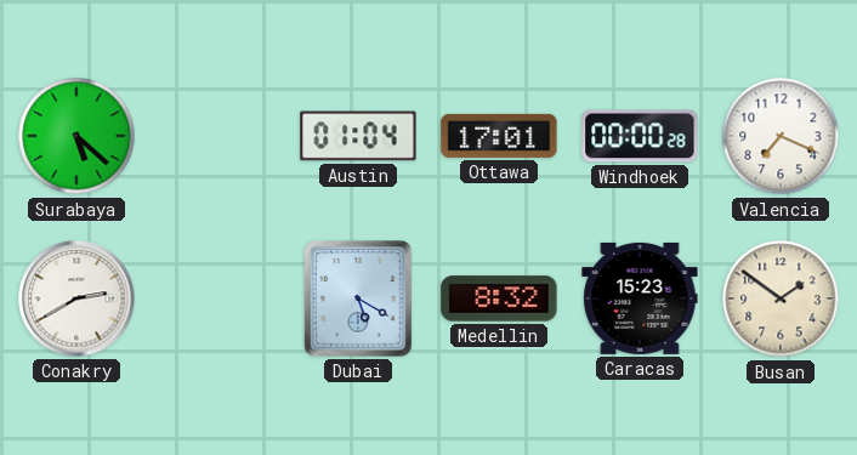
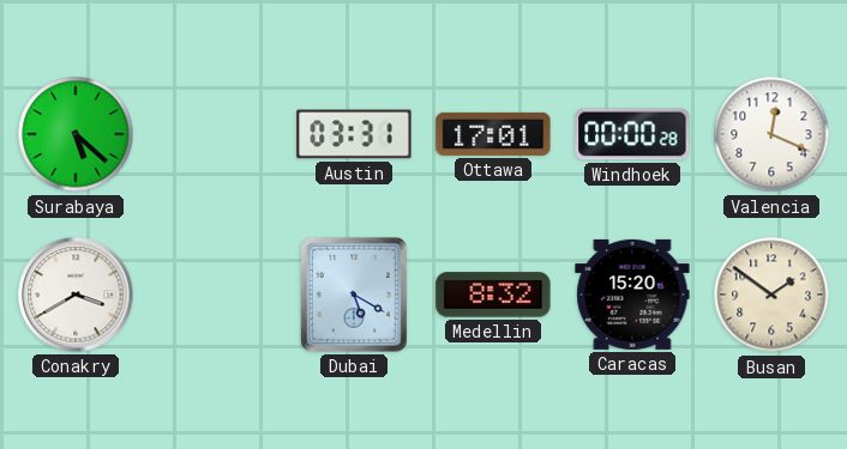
Austin: 01:04 -> 03:31
Valencia: 7:19 -> 12:19
Conakry: 2:40 -> 3:40
Caracas: 15:23 -> 15:20
